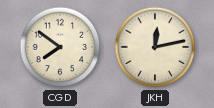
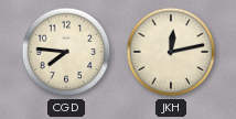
CGD: 7:51 -> 7:46
